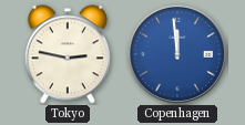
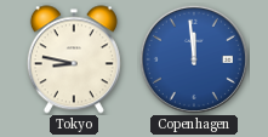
Tokyo: 2:47 -> 8:47
